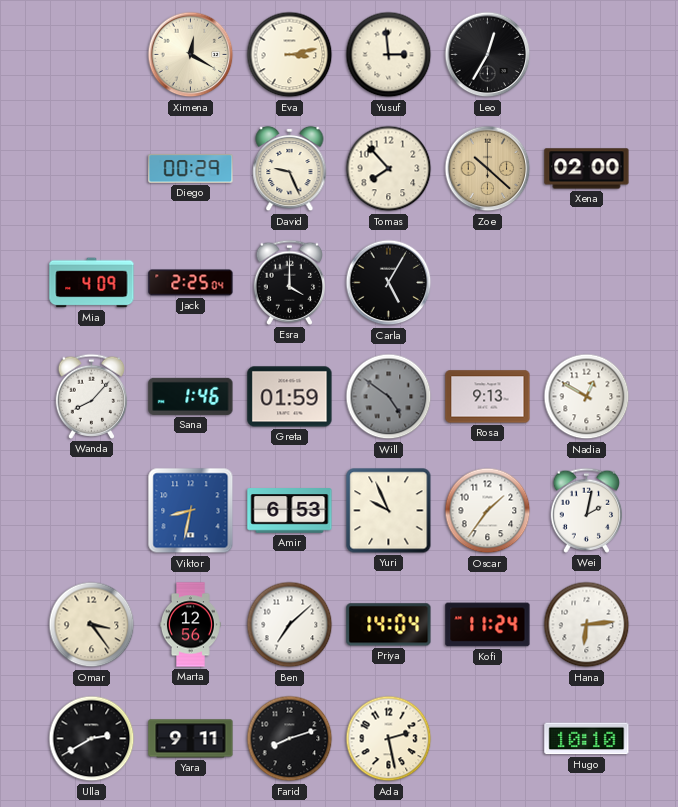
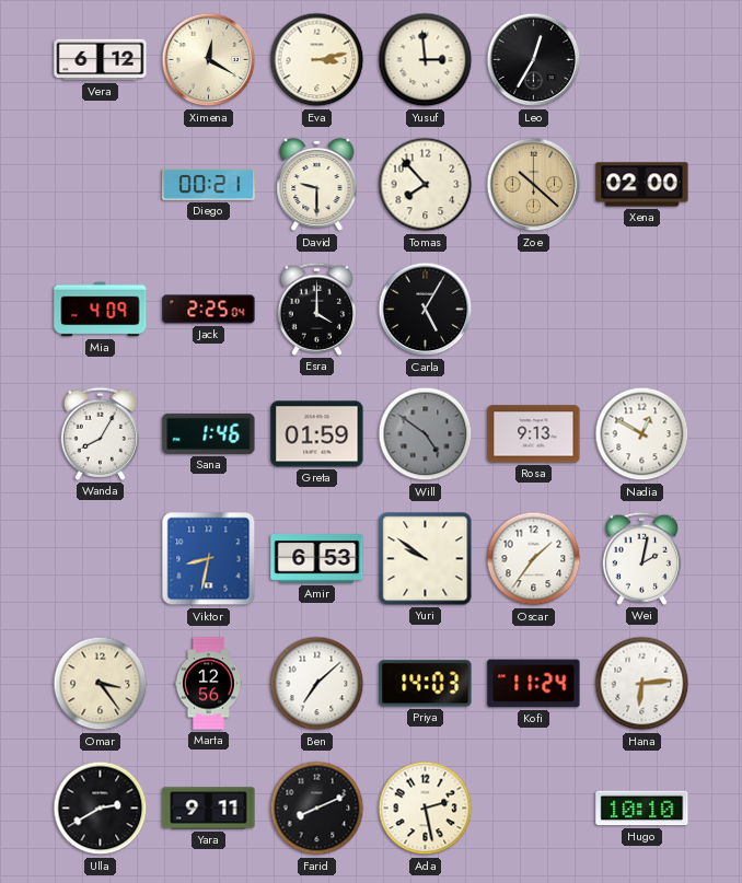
Vera: none -> 6:12
Diego: 00:29 -> 00:21
David: 9:26 -> 9:30
Wanda: 8:07 -> 8:05
Yuri: 9:56 -> 9:51
Priya: 14:04 -> 14:03
Farid: 8:12 -> 8:11
